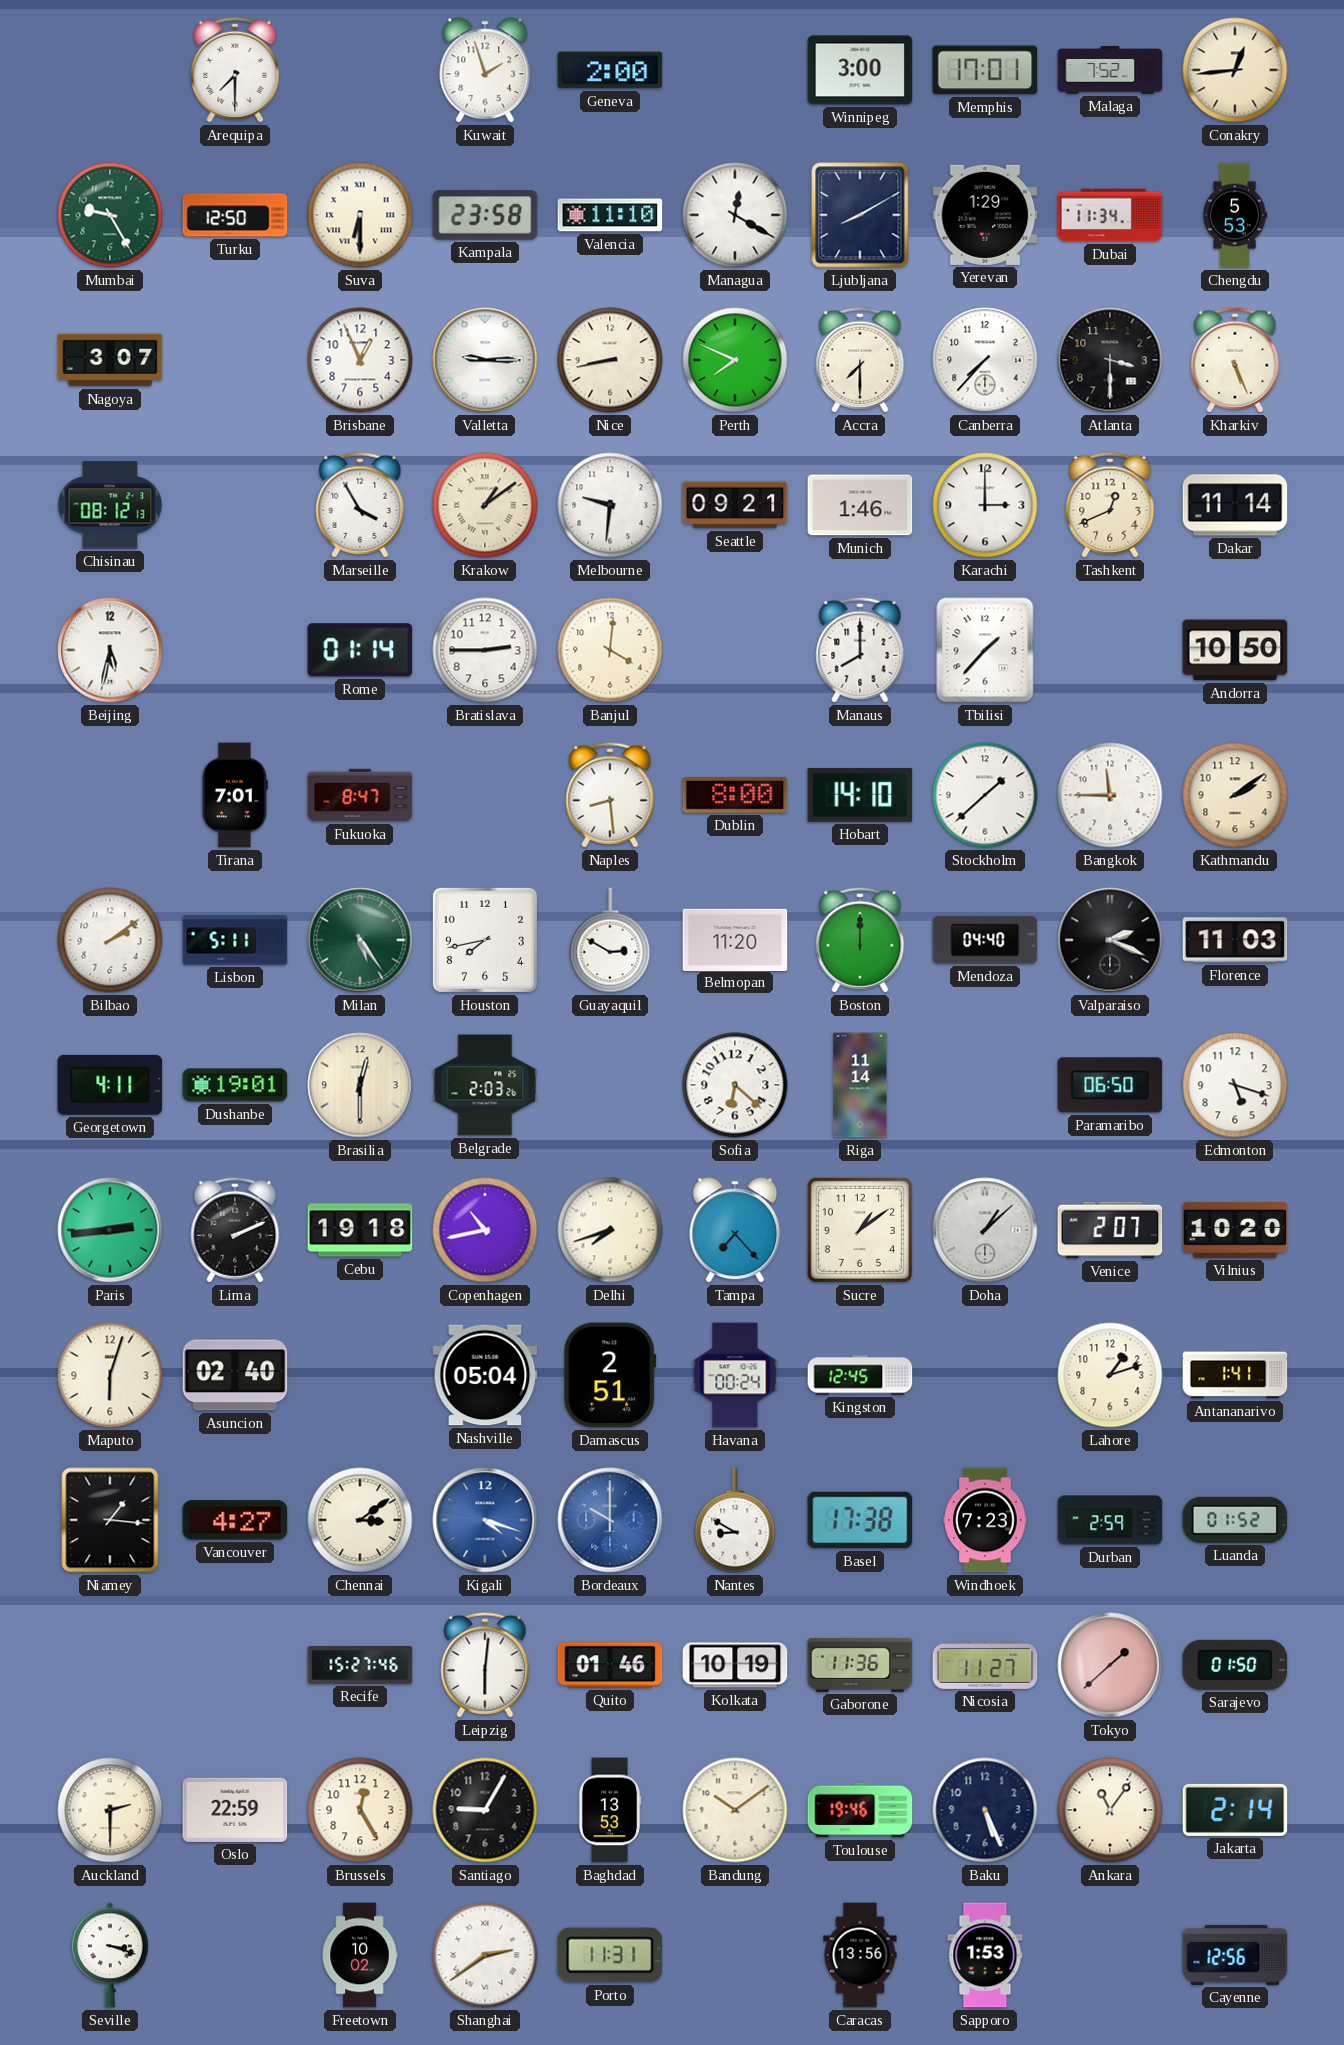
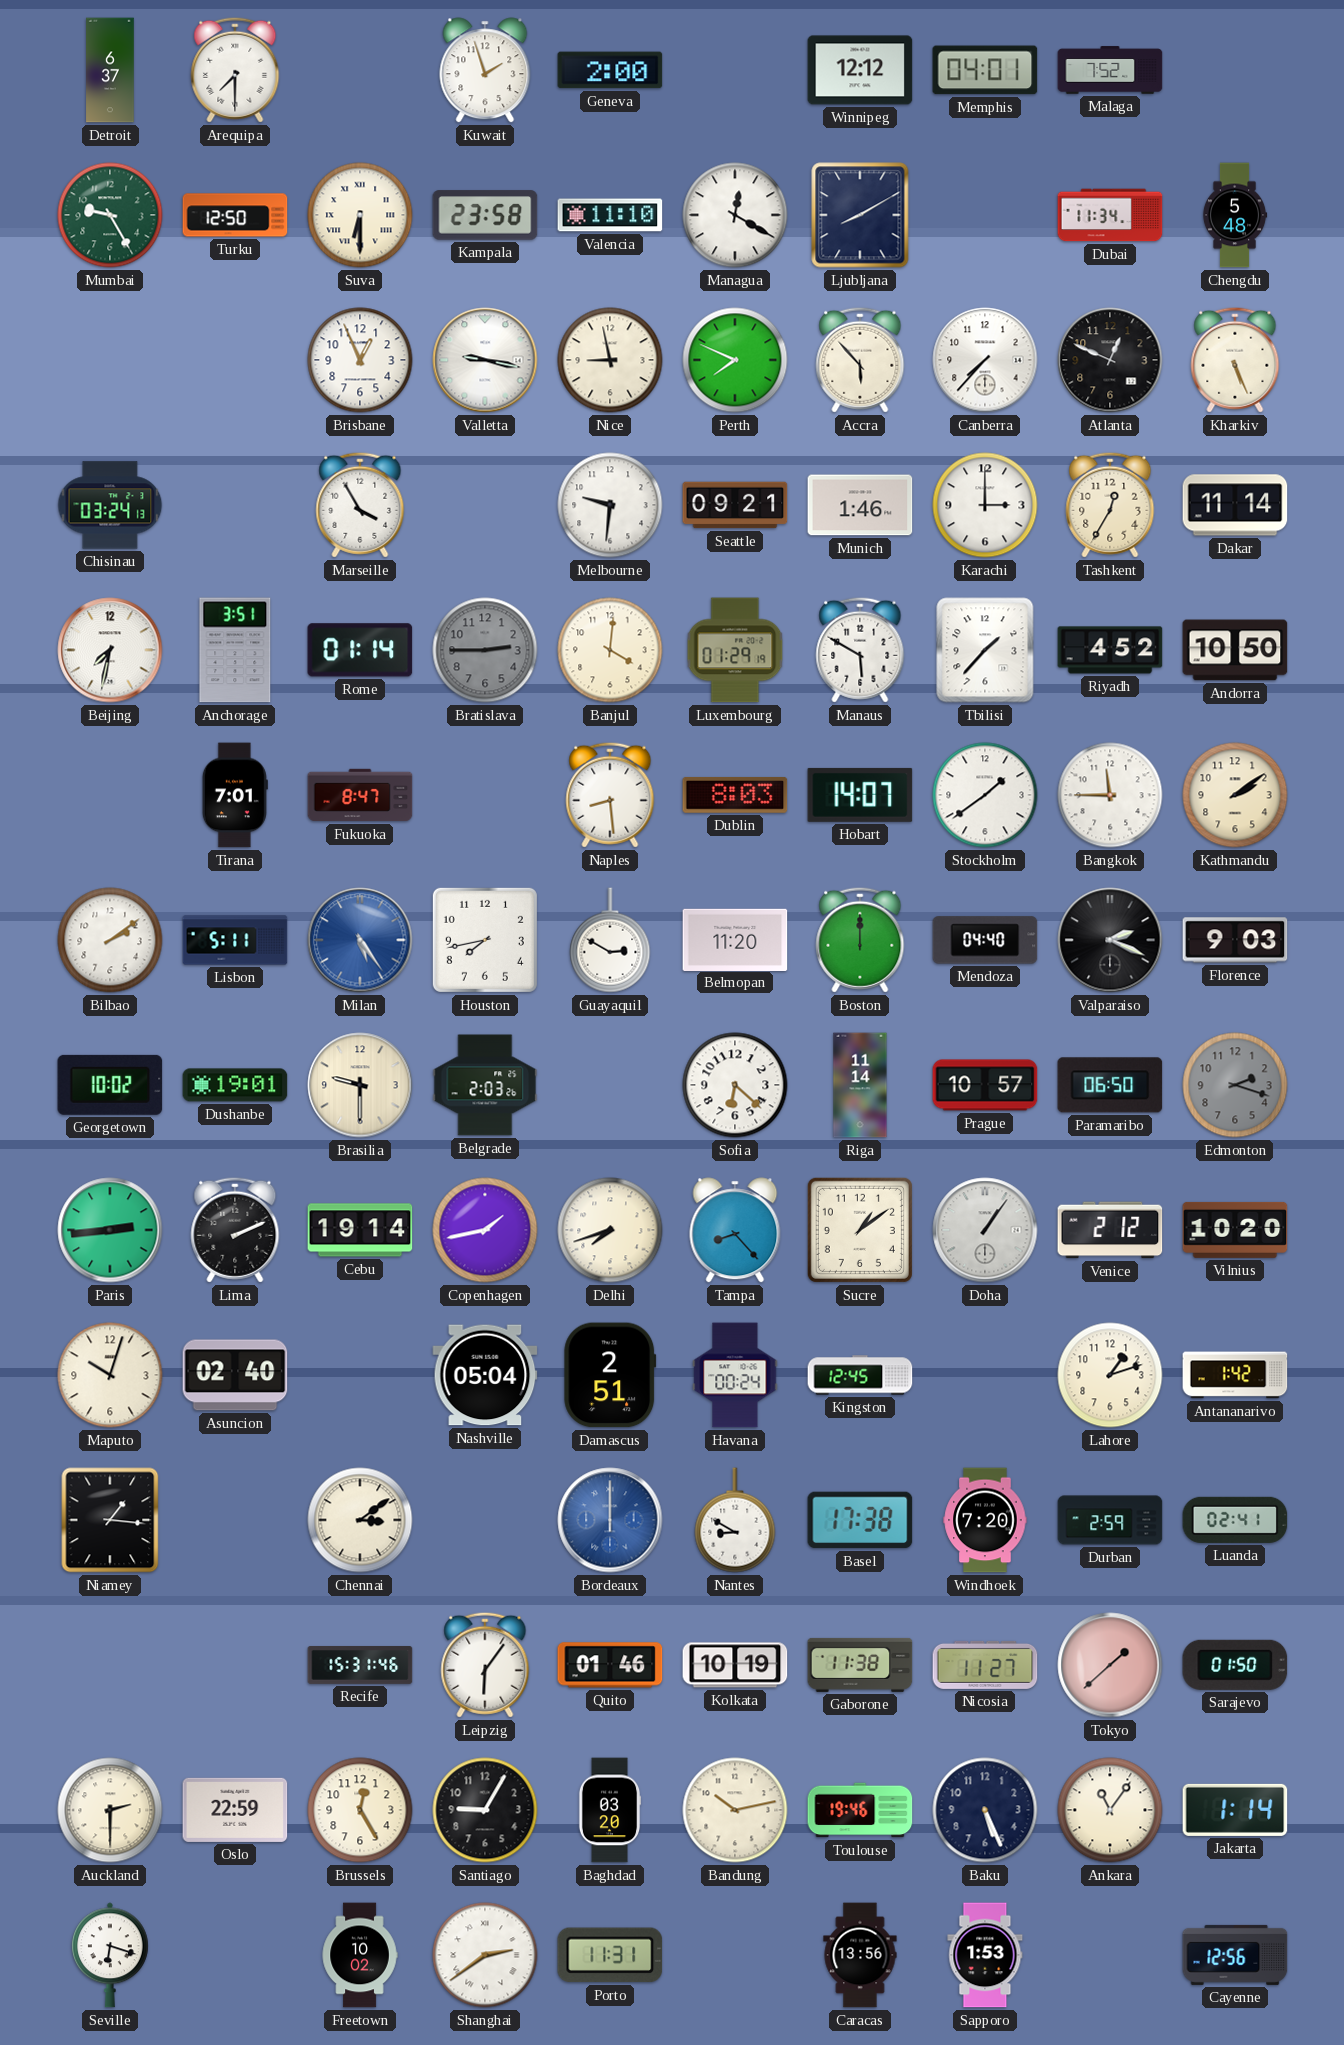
Detroit: none -> 6:37
Winnipeg: 3:00 -> 12:12
Memphis: 17:01 -> 04:01
Conakry: 12:44 -> none
Yerevan: 1:29 -> none
Chengdu: 5:53 -> 5:48
Nagoya: 3:07 -> none
Valletta: 9:15 -> 9:17
Nice: 8:43 -> 8:58
Accra: 7:30 -> 5:53
Atlanta: 3:30 -> 12:49
Chisinau: 08:12 -> 03:24
Krakow: 1:09 -> none
Tashkent: 12:41 -> 12:35
Beijing: 5:32 -> 7:32
Anchorage: none -> 3:51
Bratislava dial: white -> grey
Luxembourg: none -> 01:29
Manaus: 8:00 -> 5:50
Riyadh: none -> 4:52
Dublin: 8:00 -> 8:03
Hobart: 14:10 -> 14:07
Stockholm: 1:38 -> 1:39
Milan dial: green -> blue
Florence: 11:03 -> 9:03
Georgetown: 4:11 -> 10:02
Brasilia: 12:30 -> 9:30
Prague: none -> 10:57
Edmonton: 5:18 -> 2:18
Edmonton dial: white -> grey
Cebu: 19:18 -> 19:14
Copenhagen: 10:43 -> 1:43
Tampa: 7:23 -> 8:23
Doha: 1:08 -> 1:06
Venice: 2:07 -> 2:12
Maputo: 6:03 -> 10:03
Antananarivo: 1:41 -> 1:42
Vancouver: 4:27 -> none
Kigali: 4:18 -> none
Bordeaux: 10:00 -> 12:00
Windhoek: 7:23 -> 7:20
Luanda: 01:52 -> 02:41
Recife: 15:27 -> 15:31
Leipzig: 6:01 -> 6:06
Gaborone: 11:36 -> 11:38
Baghdad: 13:53 -> 03:20
Bandung: 10:09 -> 10:13
Jakarta: 2:14 -> 1:14
Seville: 3:18 -> 6:18
